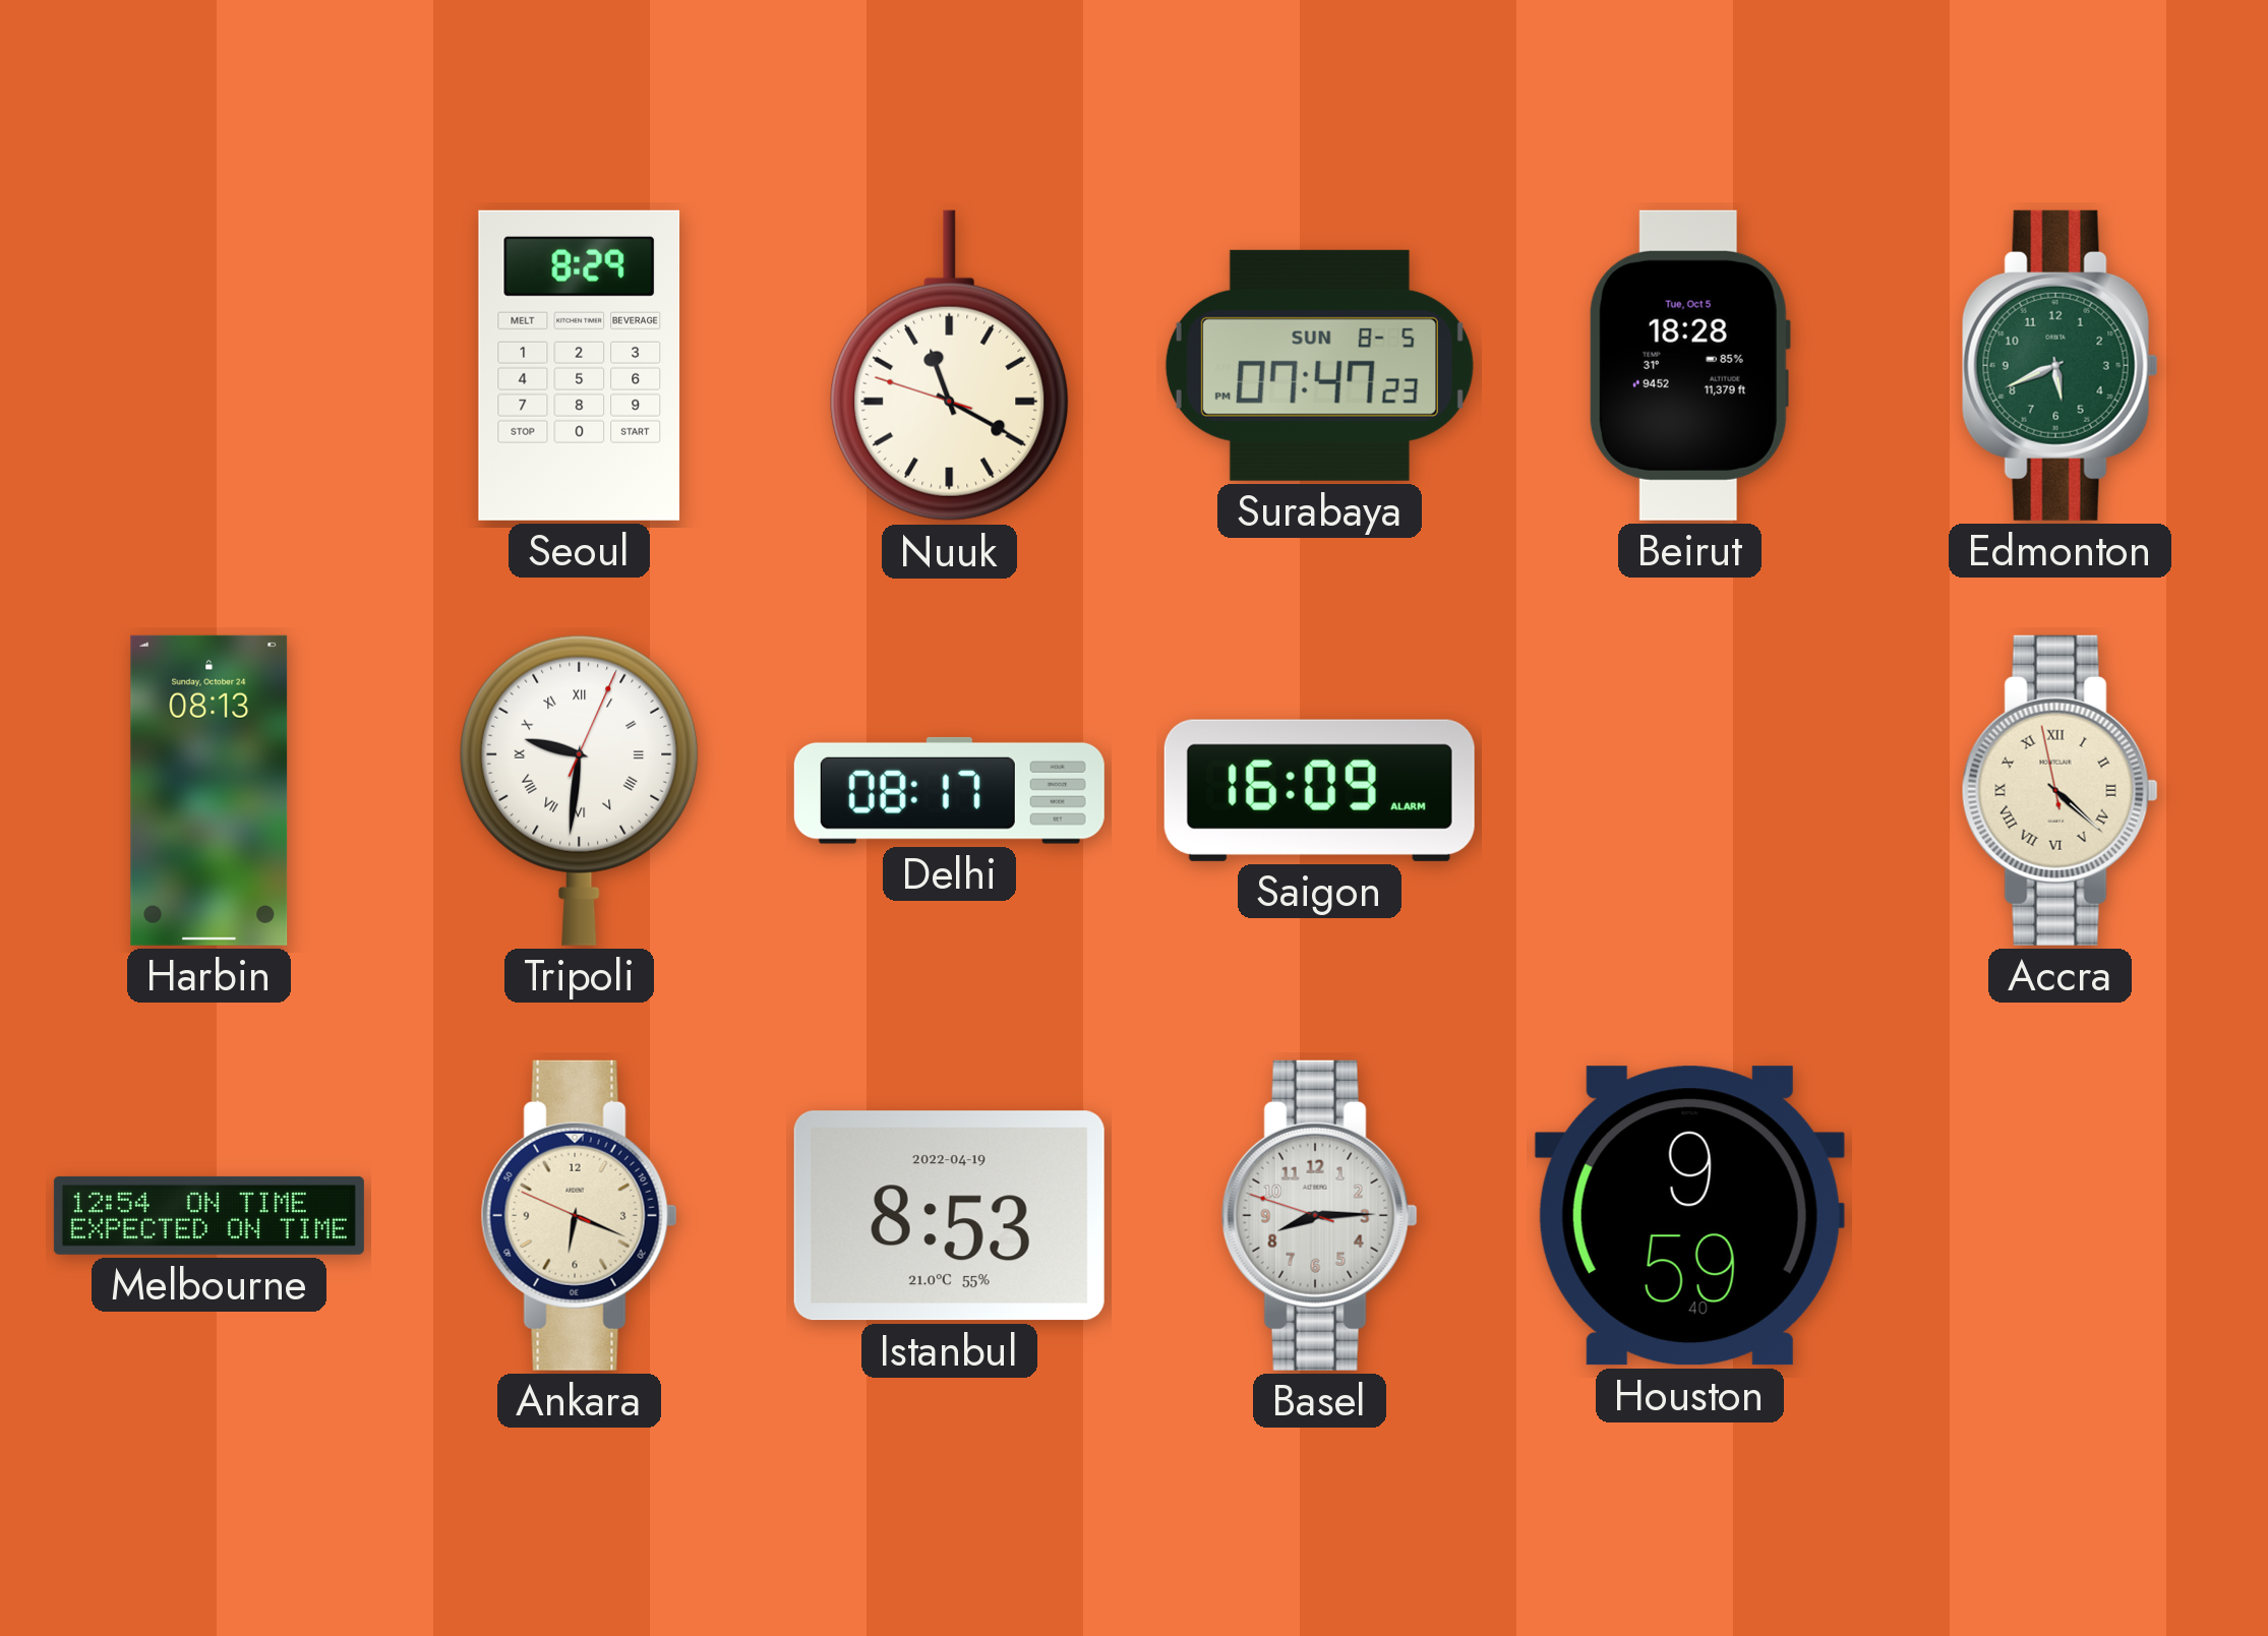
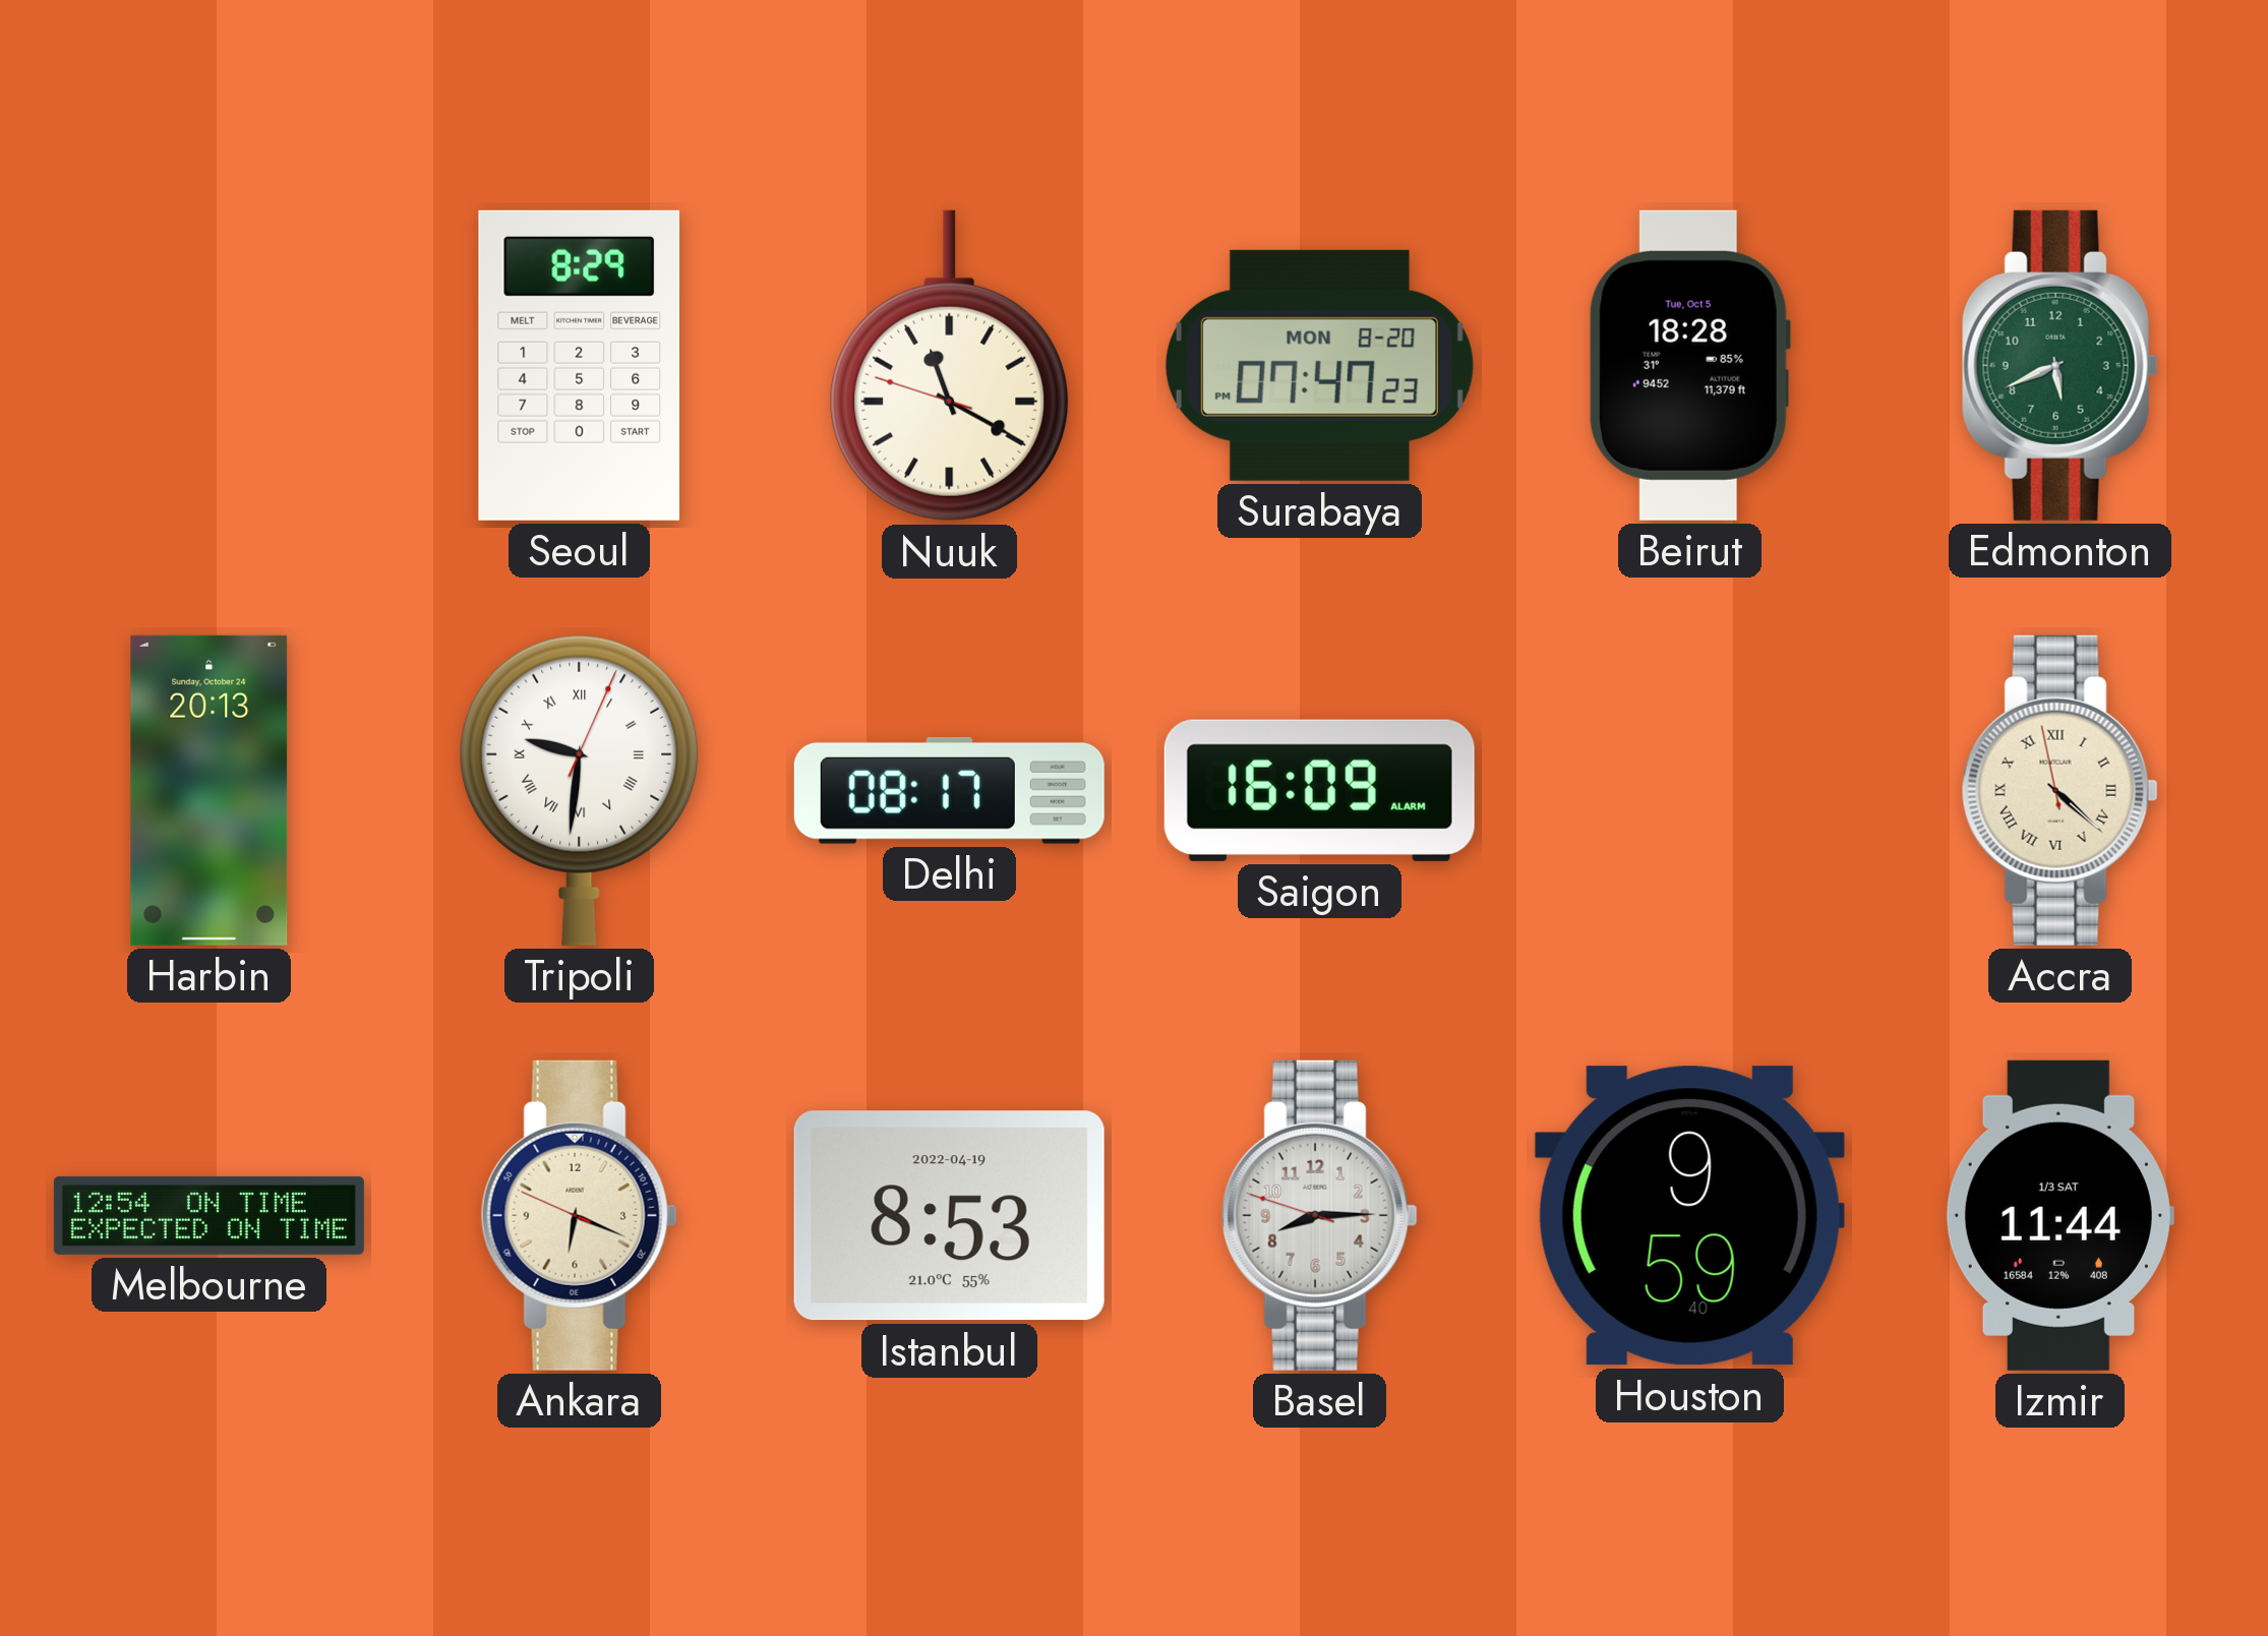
Surabaya date: SUN 8-5 -> MON 8-20
Harbin: 08:13 -> 20:13
Izmir: none -> 11:44
